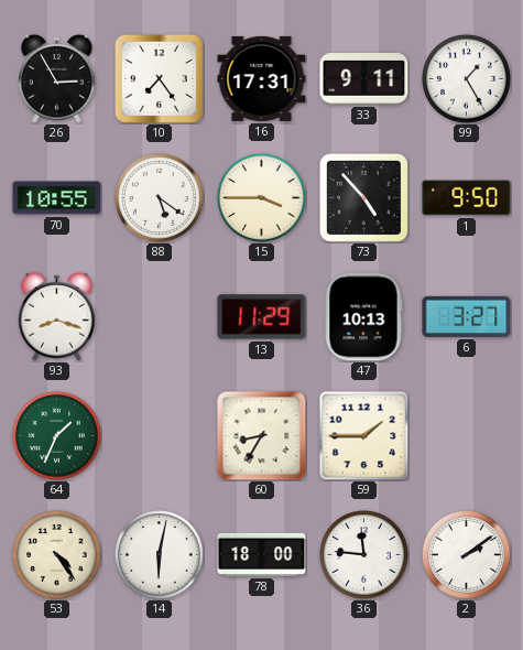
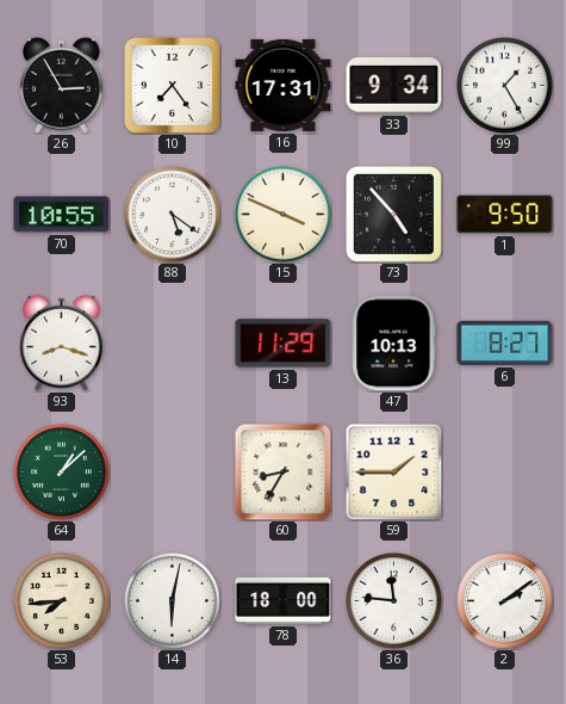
33: 9:11 -> 9:34
15: 3:45 -> 3:49
6: 3:27 -> 8:27
64: 1:34 -> 1:08
53: 4:24 -> 7:44
